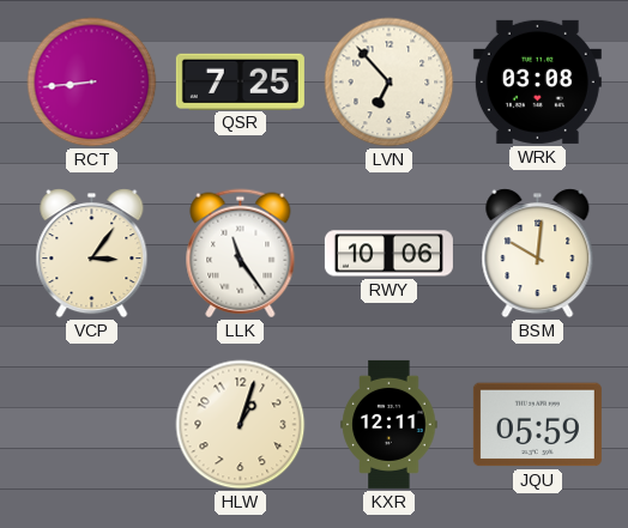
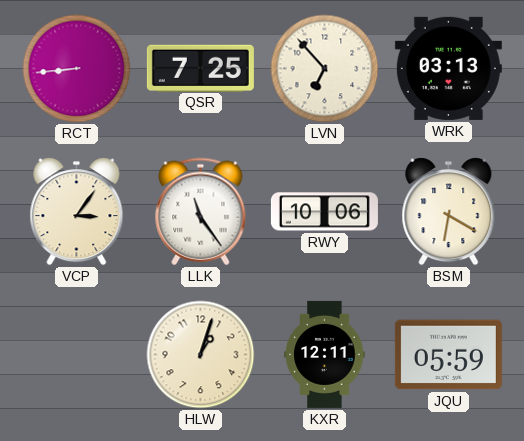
WRK: 03:08 -> 03:13
BSM: 10:01 -> 6:20
